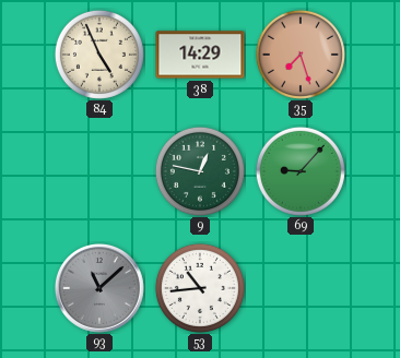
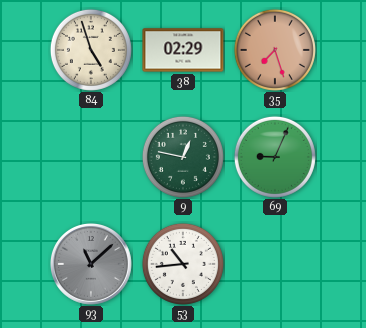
84: 4:56 -> 4:57
38: 14:29 -> 02:29
69: 9:07 -> 9:04
